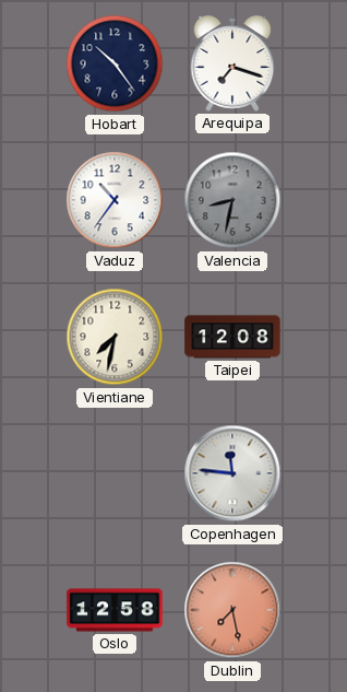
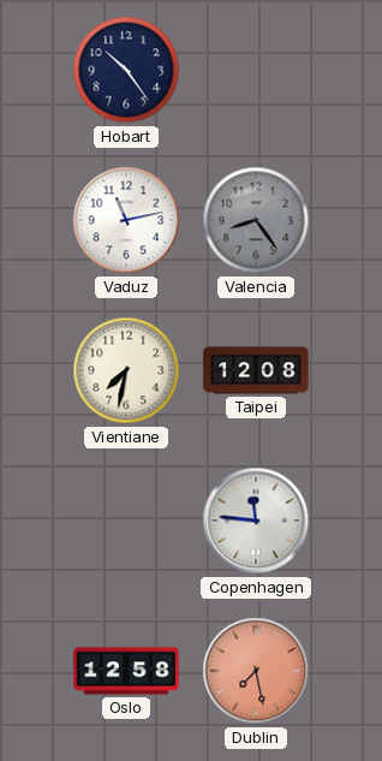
Arequipa: 7:18 -> none
Vaduz: 10:36 -> 11:13
Valencia: 8:32 -> 8:24
